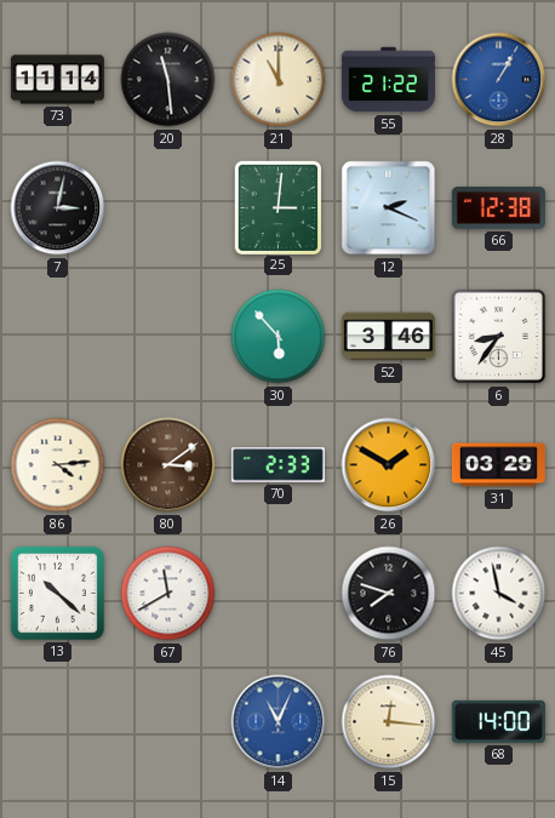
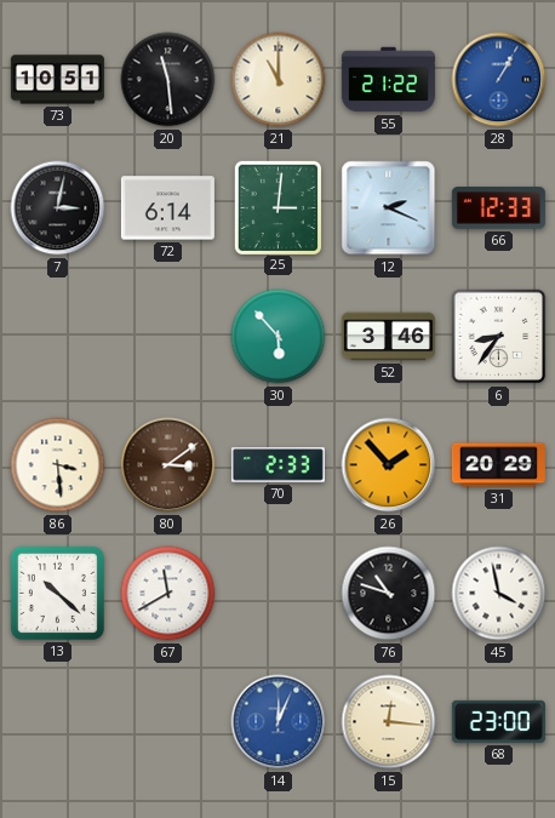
73: 11:14 -> 10:51
72: none -> 6:14
66: 12:38 -> 12:33
86: 4:14 -> 3:29
26: 1:50 -> 1:53
31: 03:29 -> 20:29
76: 7:48 -> 10:48
14: 11:04 -> 12:04
68: 14:00 -> 23:00
